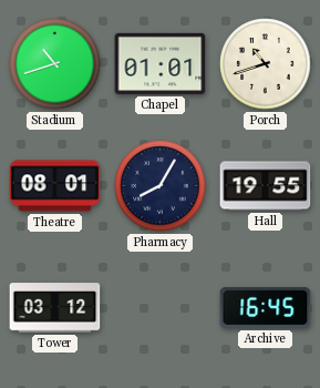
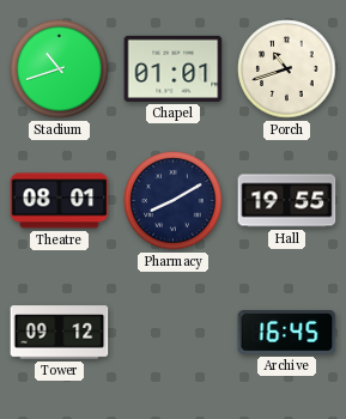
Pharmacy: 8:05 -> 8:10
Tower: 03:12 -> 09:12
